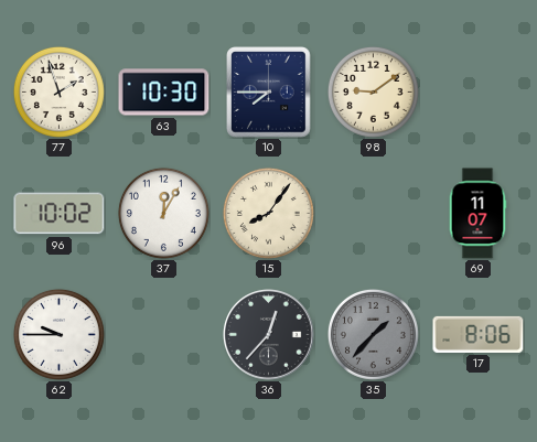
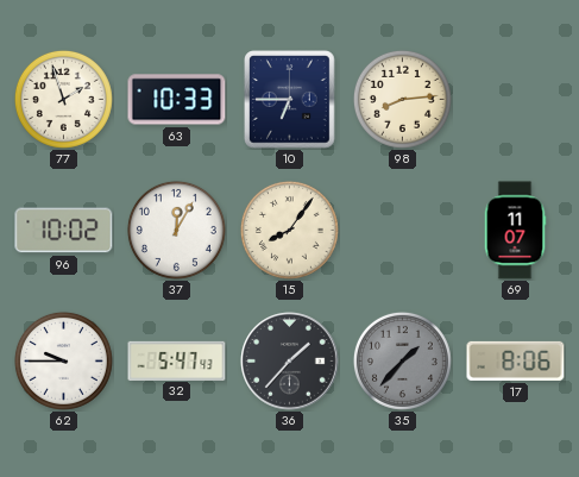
63: 10:30 -> 10:33
10: 7:45 -> 6:45
98: 9:09 -> 8:14
32: none -> 5:47
36: 12:37 -> 1:37
